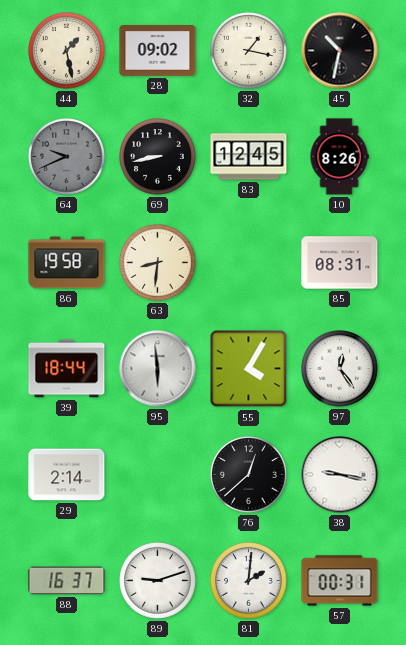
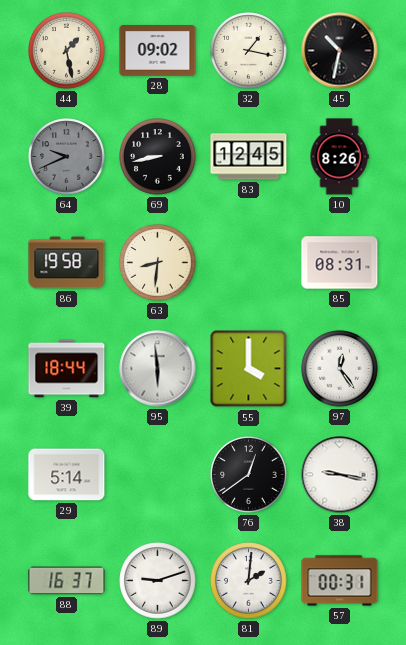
55: 4:05 -> 4:00
29: 2:14 -> 5:14
76: 12:38 -> 12:39
